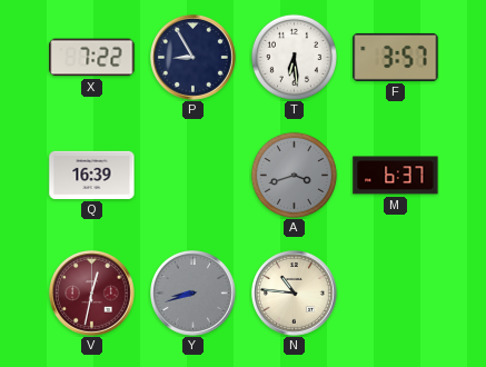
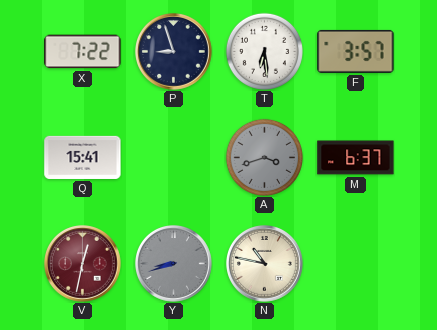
P: 8:55 -> 8:57
Q: 16:39 -> 15:41
N: 10:46 -> 10:47
